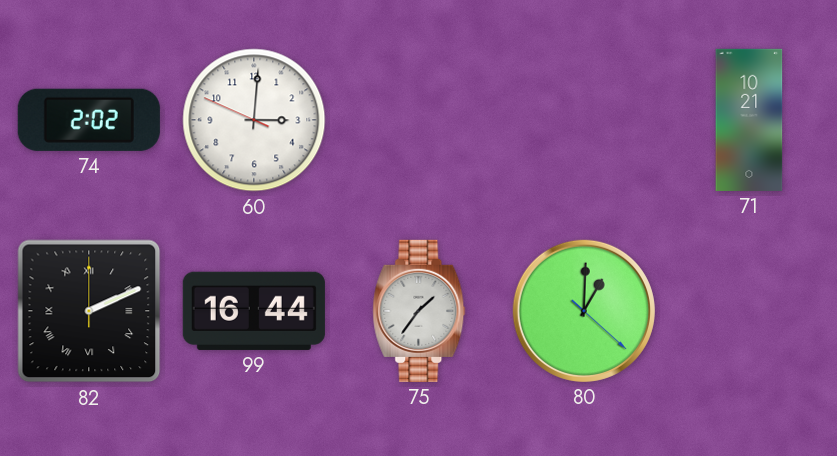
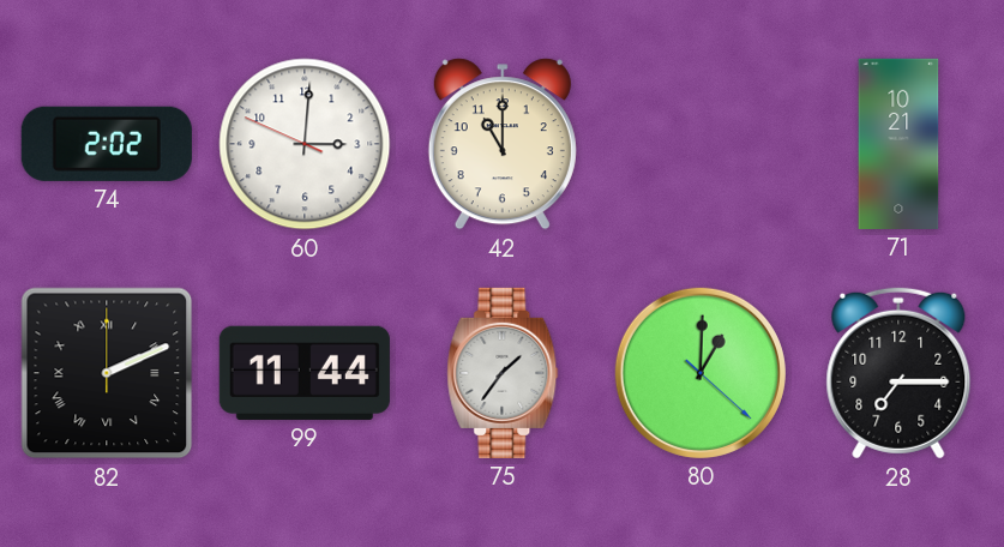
42: none -> 11:00
99: 16:44 -> 11:44
28: none -> 7:15
